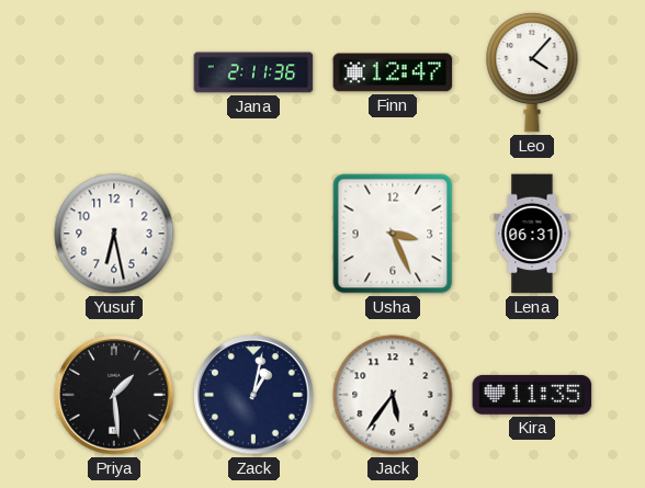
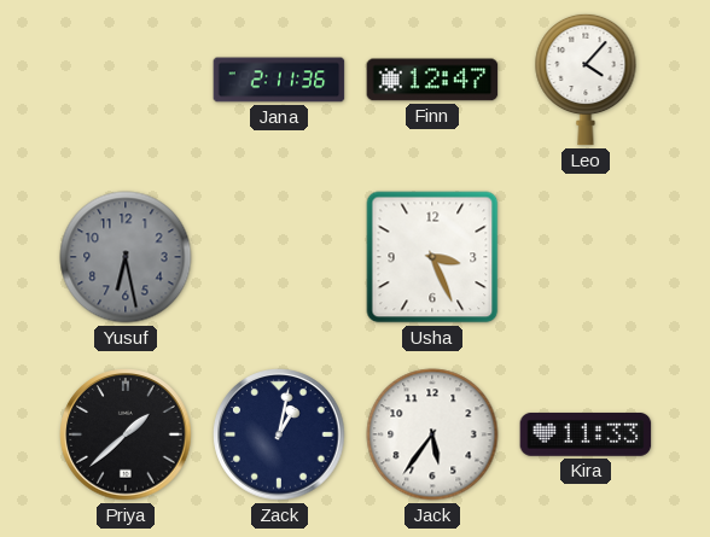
Yusuf dial: white -> grey
Lena: 06:31 -> none
Priya: 1:29 -> 1:38
Kira: 11:35 -> 11:33
